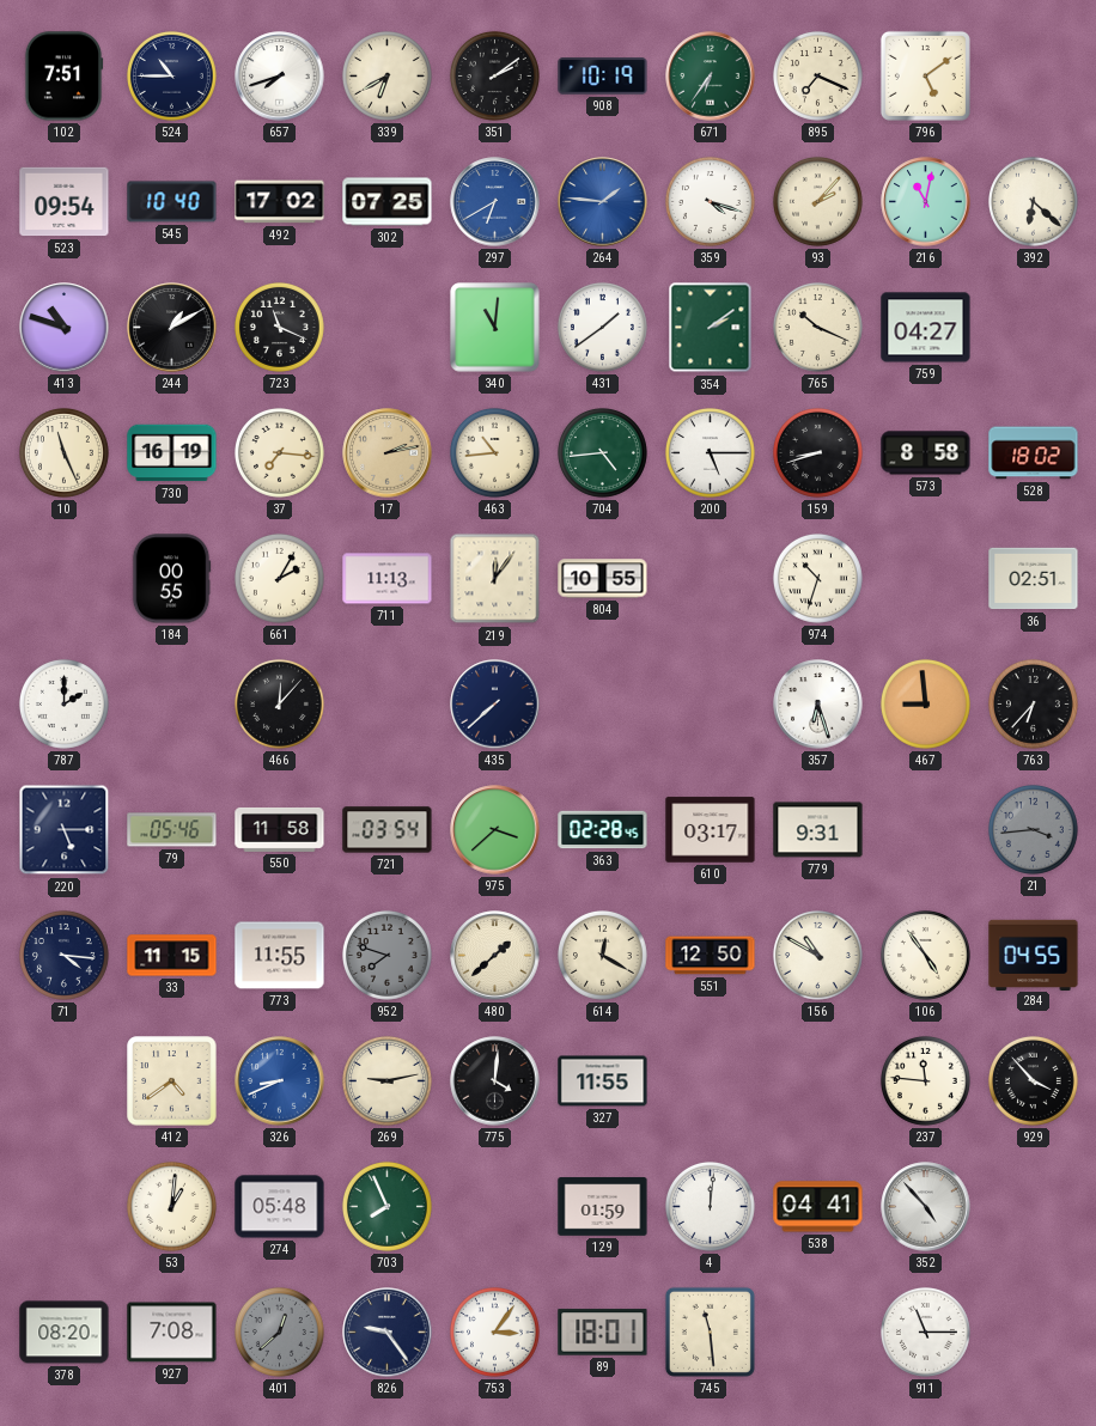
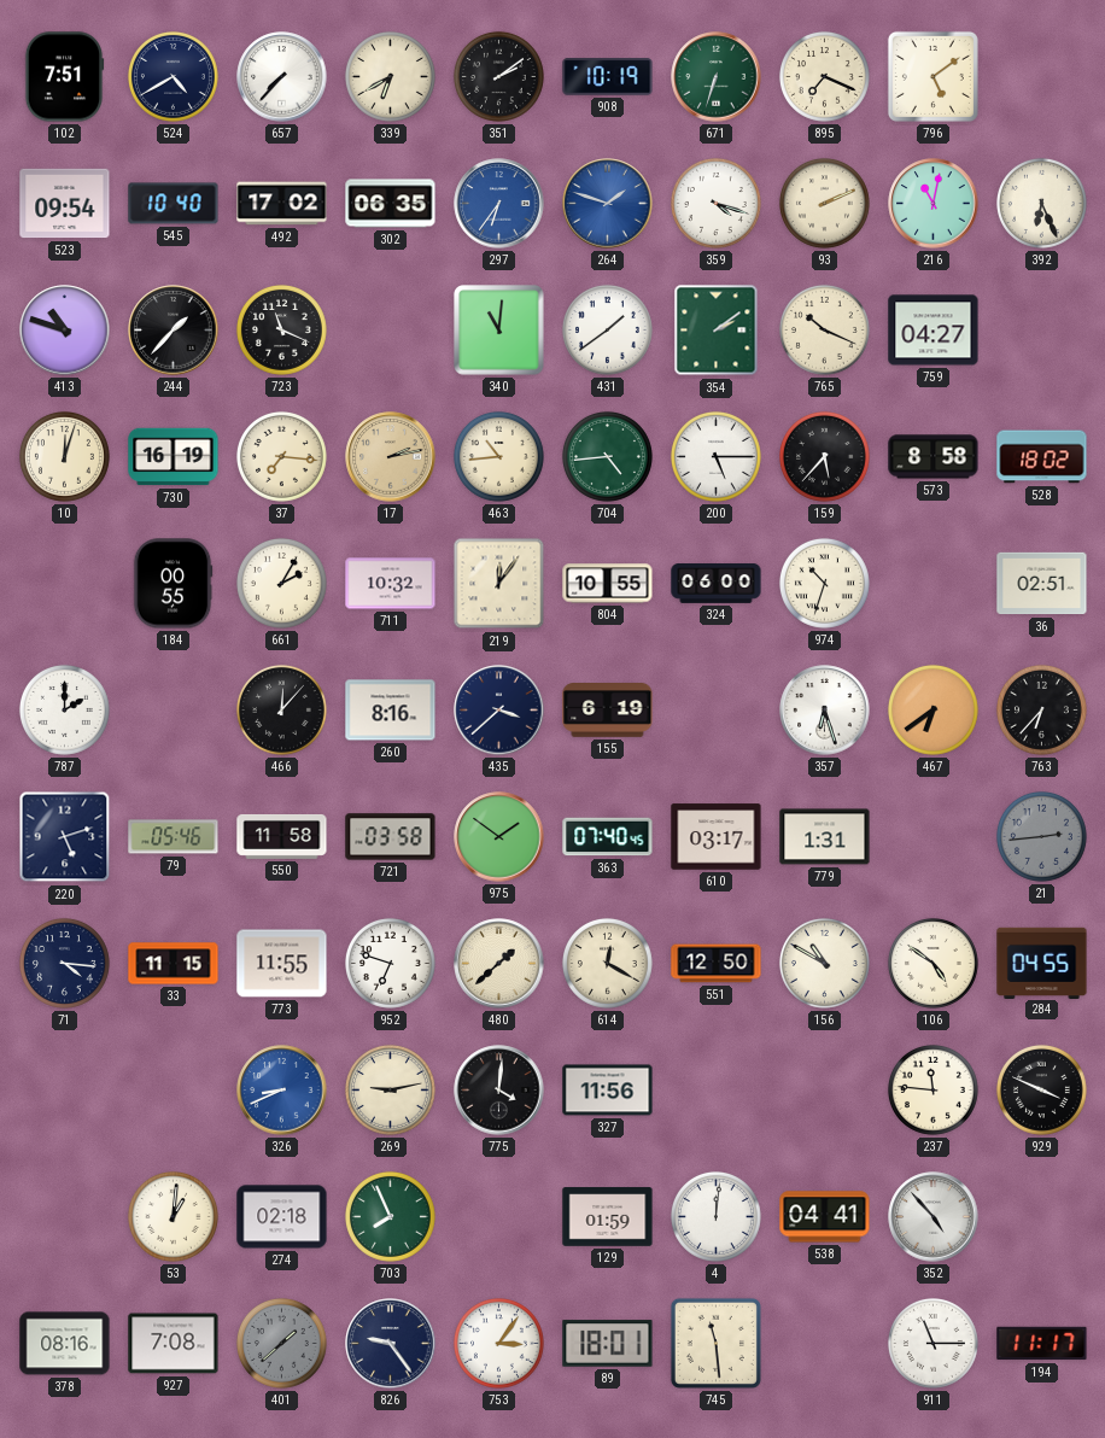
524: 10:45 -> 4:40
657: 7:42 -> 7:37
671: 6:36 -> 6:33
302: 07:25 -> 06:35
297: 6:40 -> 6:36
264: 1:46 -> 1:48
93: 2:07 -> 2:11
392: 6:22 -> 6:26
244: 1:10 -> 1:37
10: 11:26 -> 12:03
159: 8:42 -> 5:37
711: 11:13 -> 10:32
324: none -> 06:00
260: none -> 8:16
435: 7:38 -> 3:38
155: none -> 6:19
467: 8:59 -> 6:39
220: 5:15 -> 5:12
721: 03:54 -> 03:58
975: 3:38 -> 1:51
363: 02:28 -> 07:40
779: 9:31 -> 1:31
21: 3:44 -> 2:44
952: 7:48 -> 6:48
952 dial: grey -> white
106: 4:54 -> 4:51
412: 4:39 -> none
327: 11:55 -> 11:56
929: 3:53 -> 3:49
274: 05:48 -> 02:18
378: 08:20 -> 08:16
401: 12:38 -> 1:38
194: none -> 11:17
